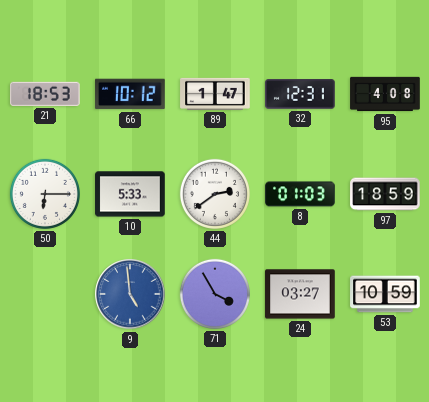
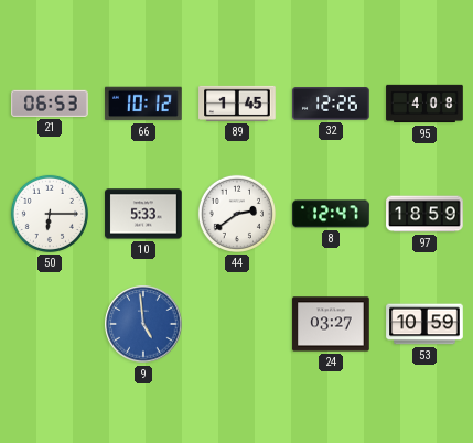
21: 18:53 -> 06:53
89: 1:47 -> 1:45
32: 12:31 -> 12:26
8: 01:03 -> 12:47
71: 3:55 -> none
